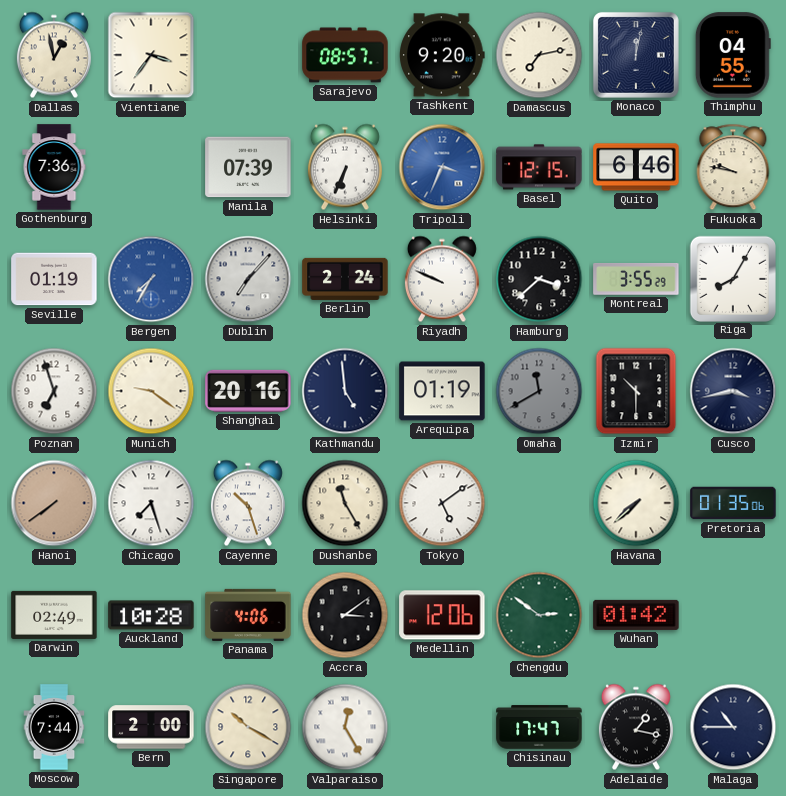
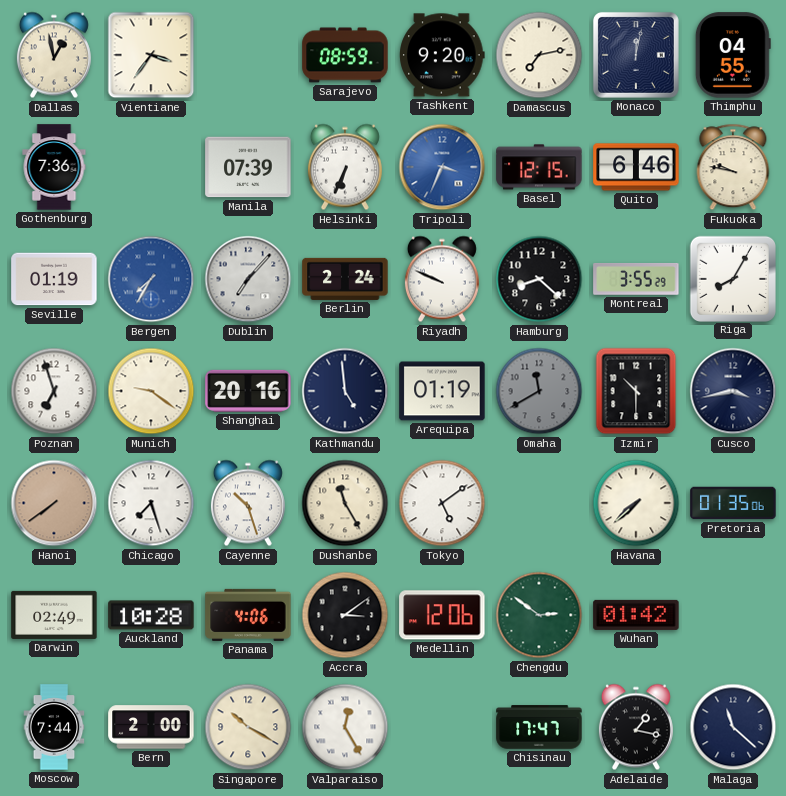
Sarajevo: 08:57 -> 08:59
Hamburg: 3:38 -> 8:22
Malaga: 10:45 -> 11:22
